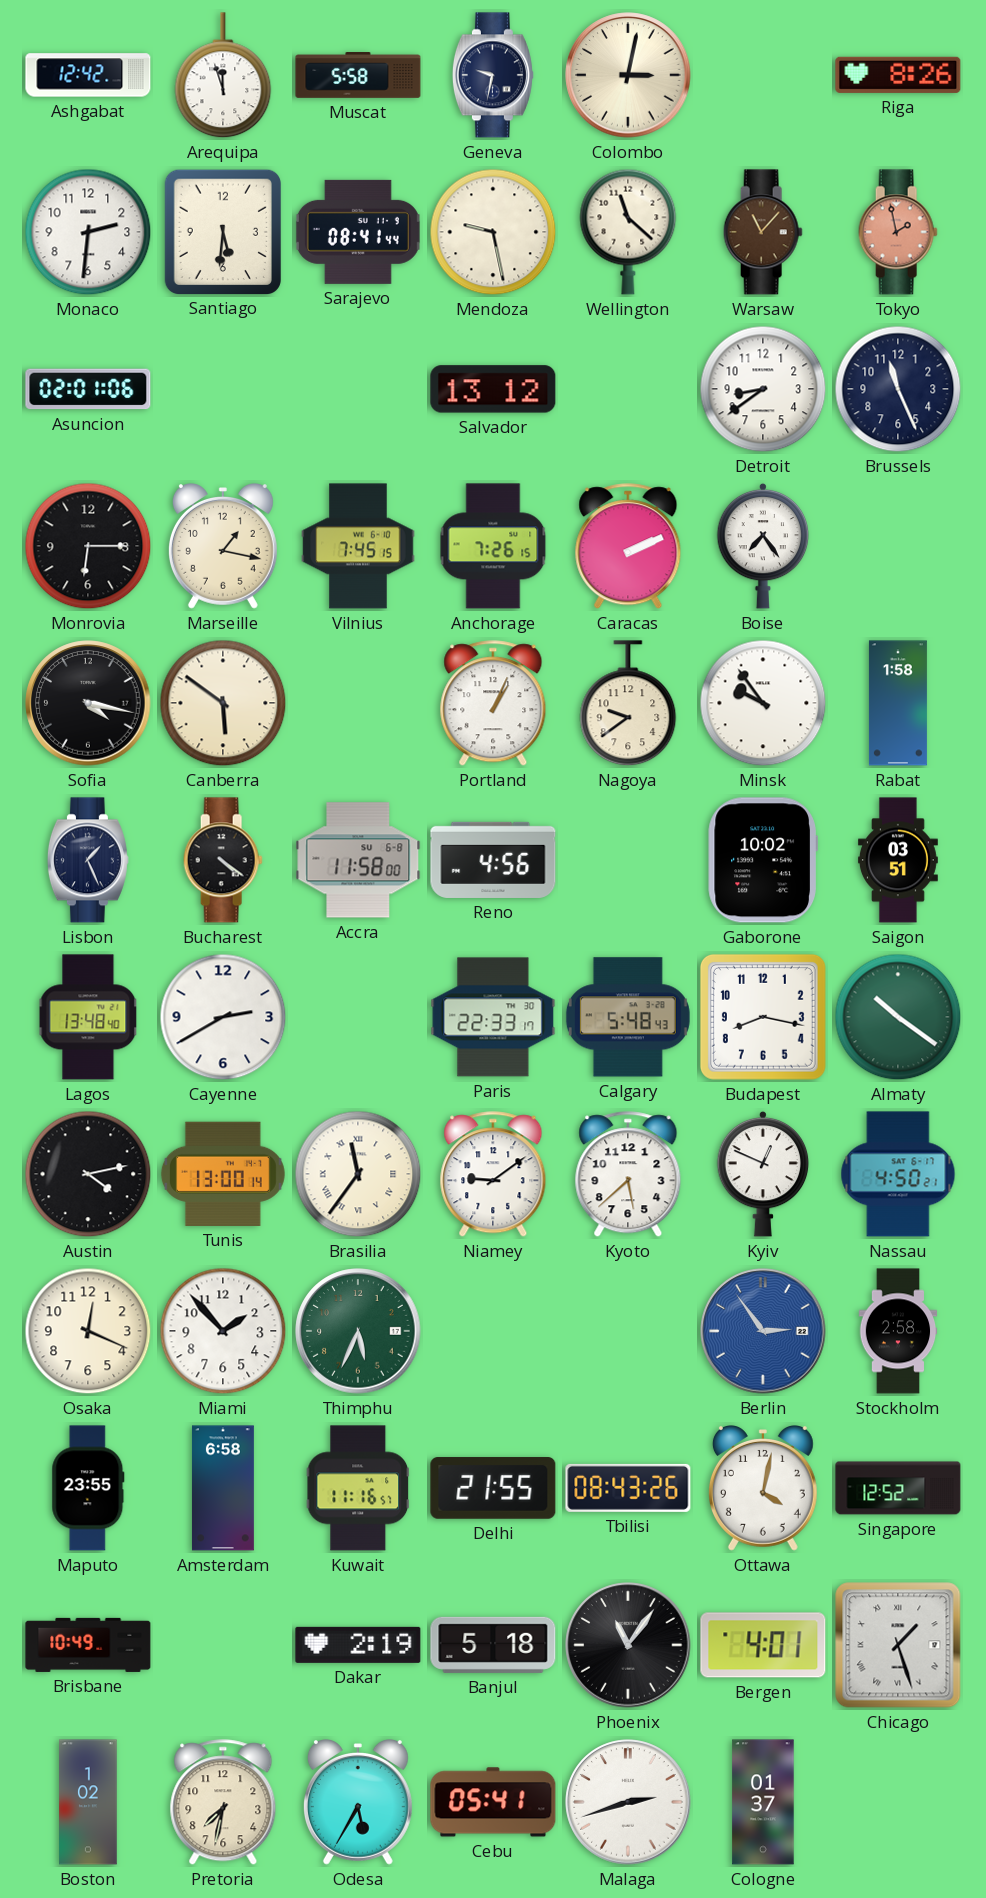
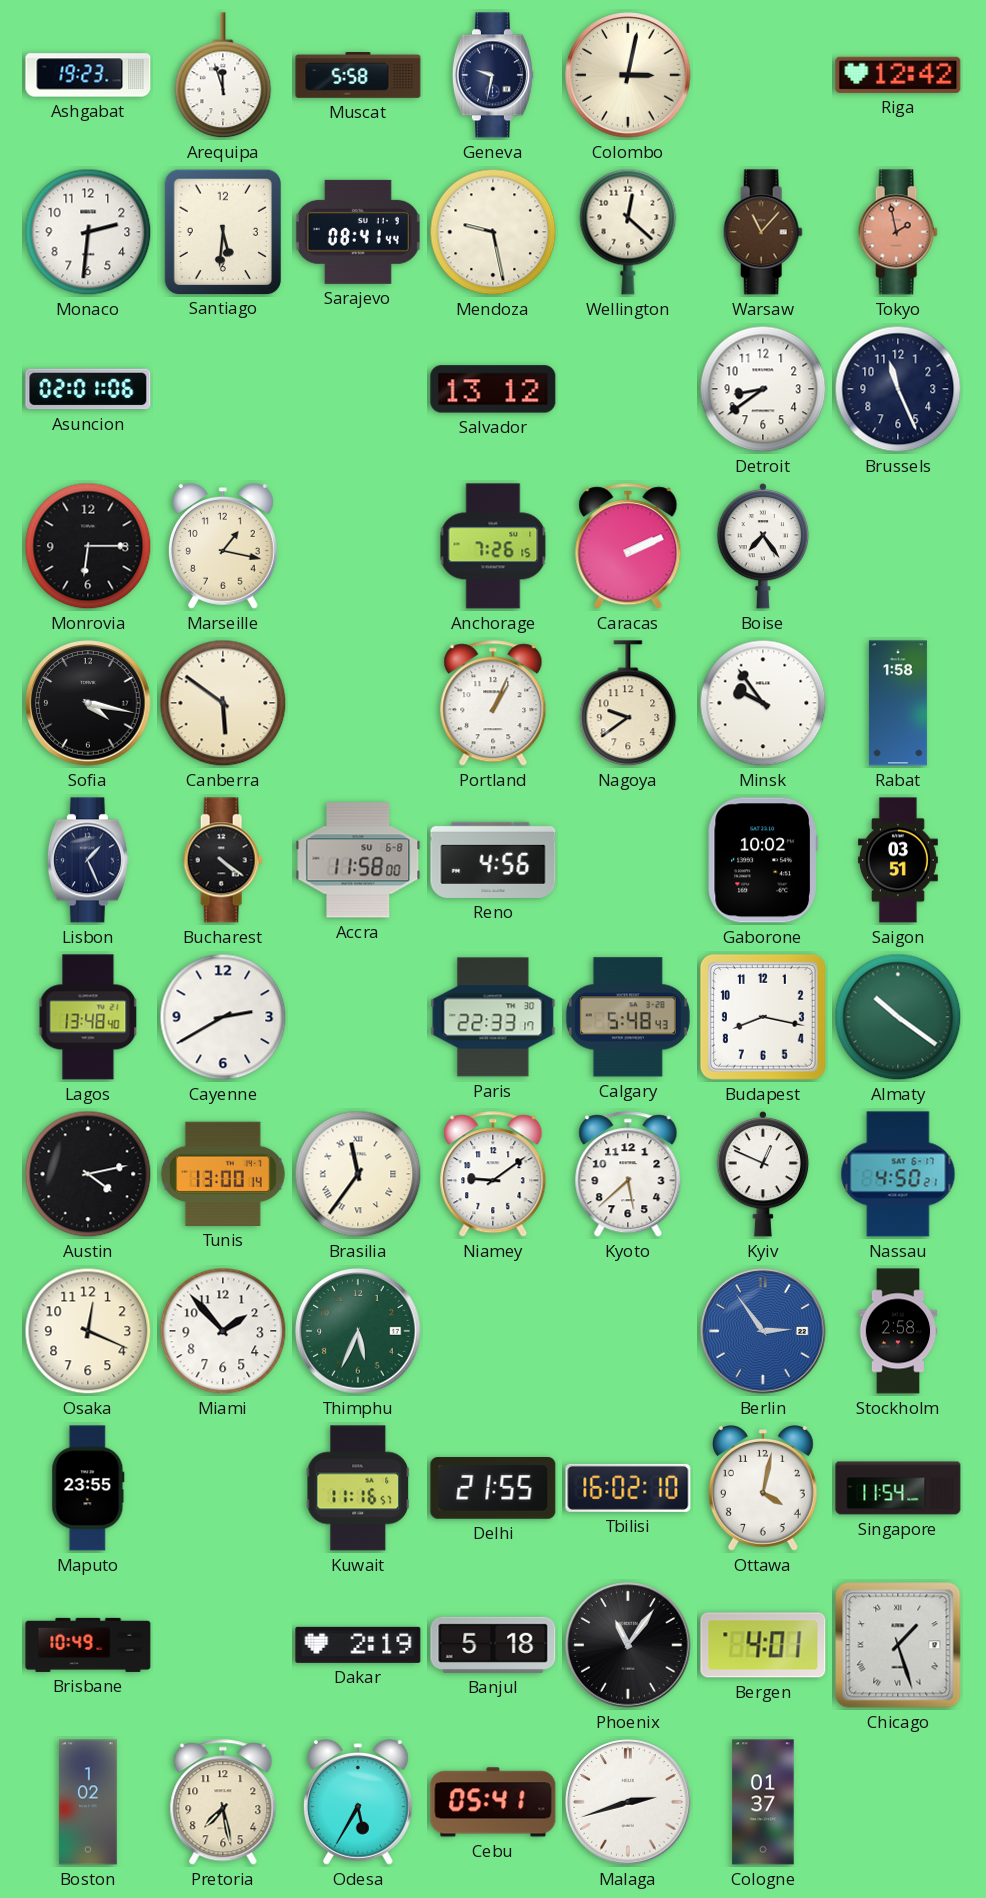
Ashgabat: 12:42 -> 19:23
Riga: 8:26 -> 12:42
Wellington: 11:22 -> 12:22
Vilnius: 7:45 -> none
Amsterdam: 6:58 -> none
Tbilisi: 08:43 -> 16:02
Singapore: 12:52 -> 11:54
Pretoria: 7:32 -> 7:28
